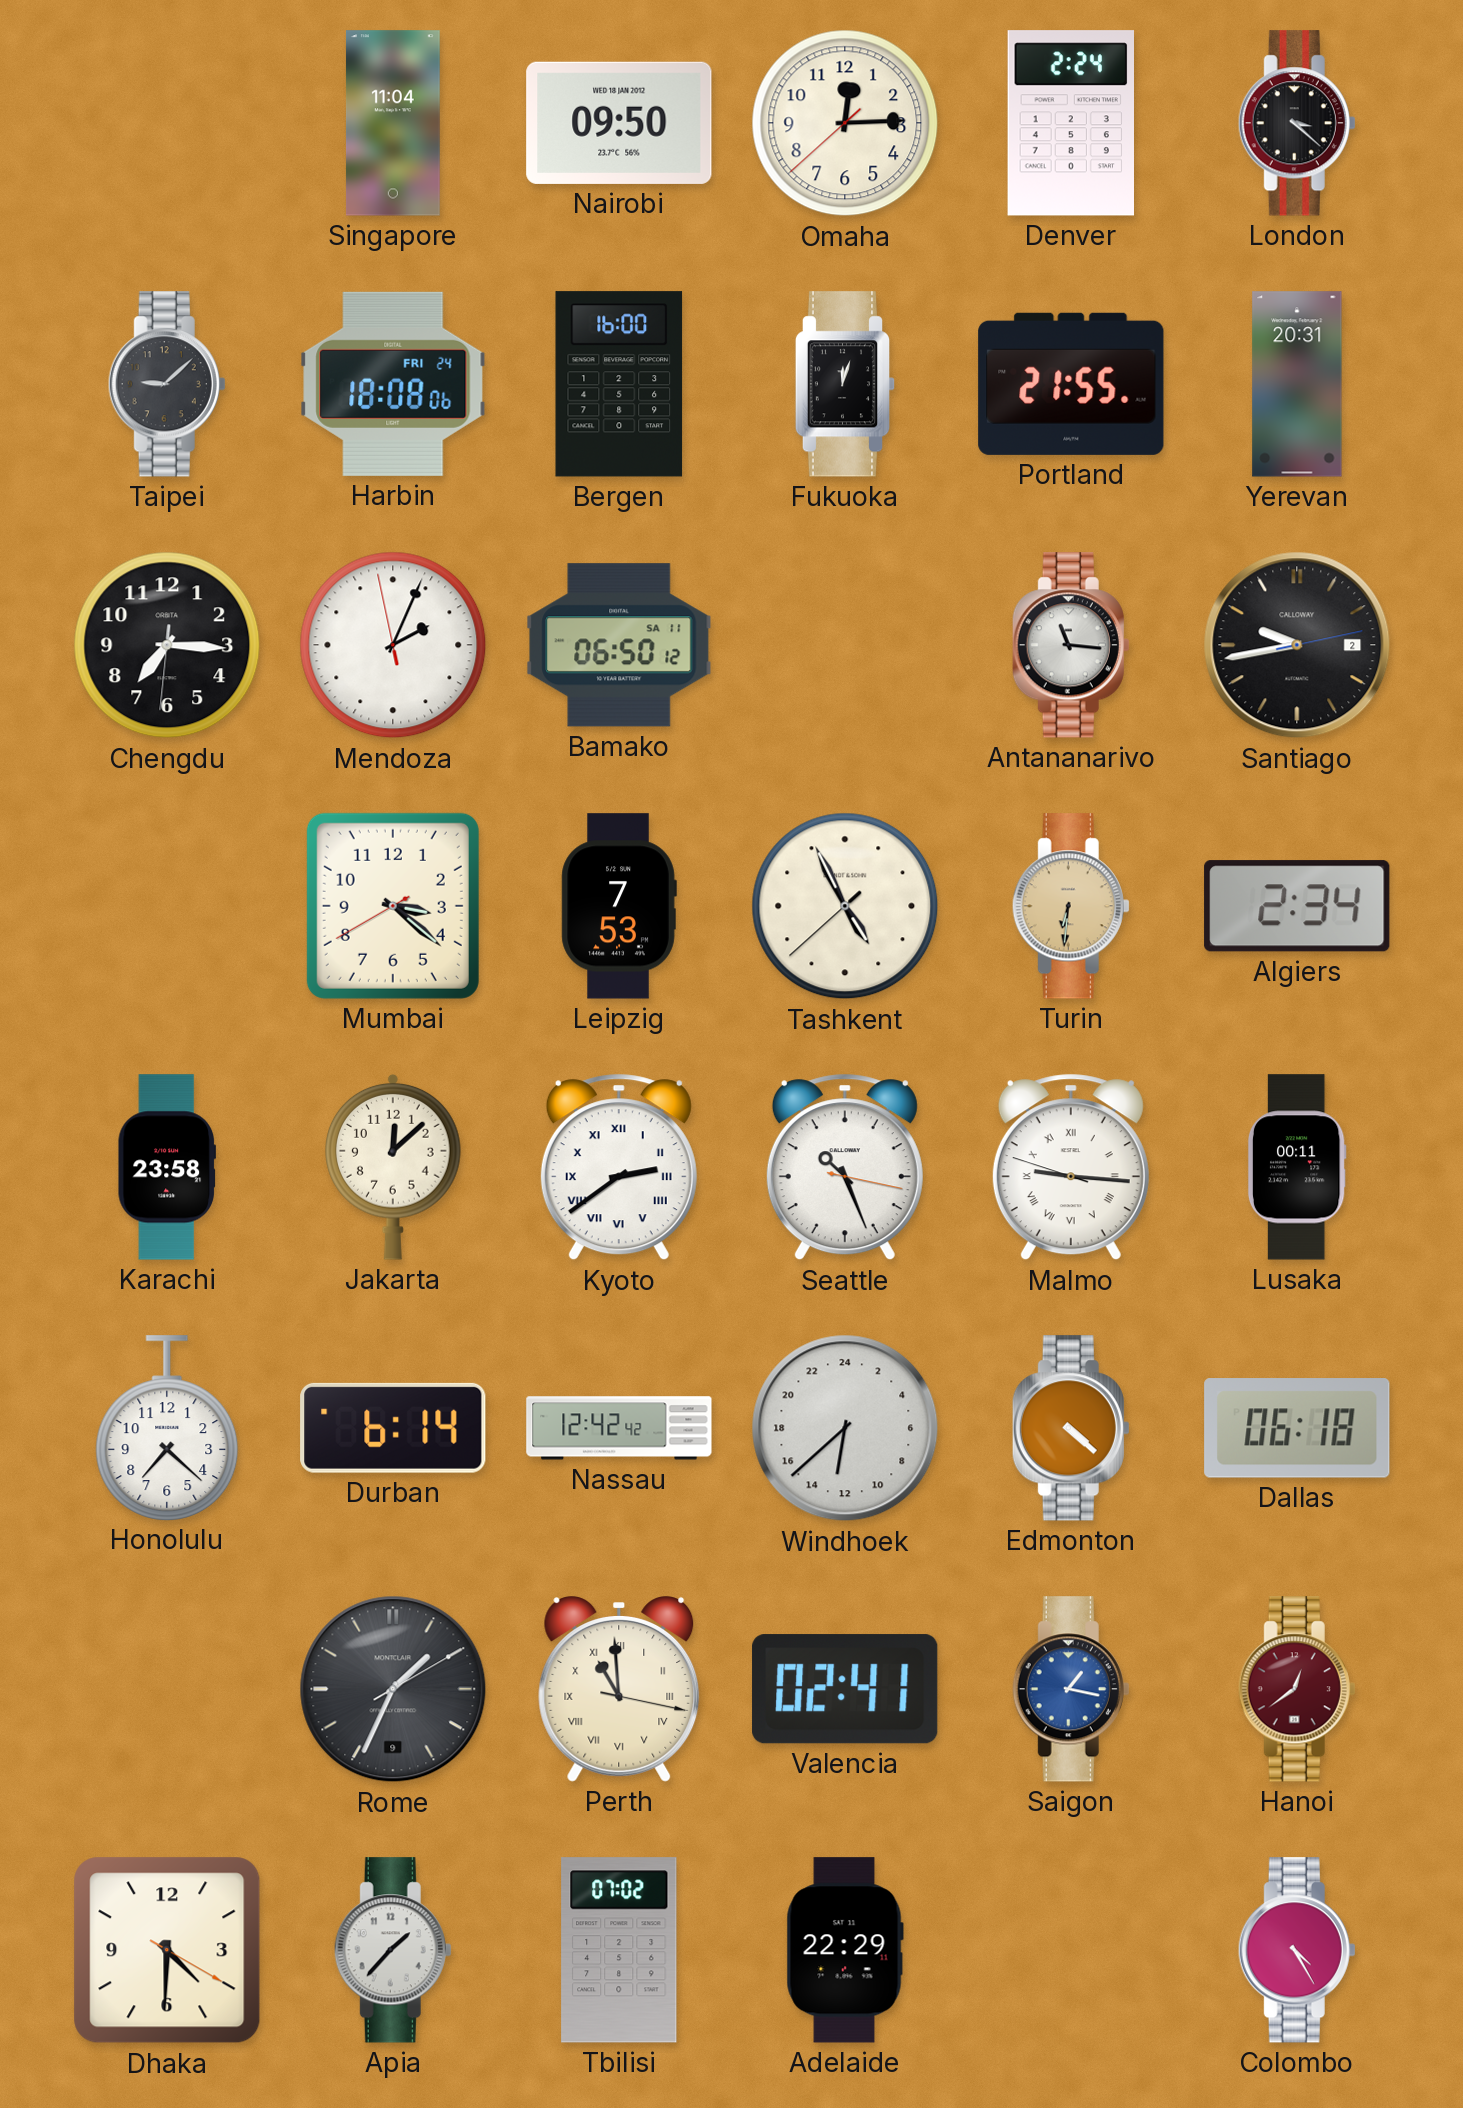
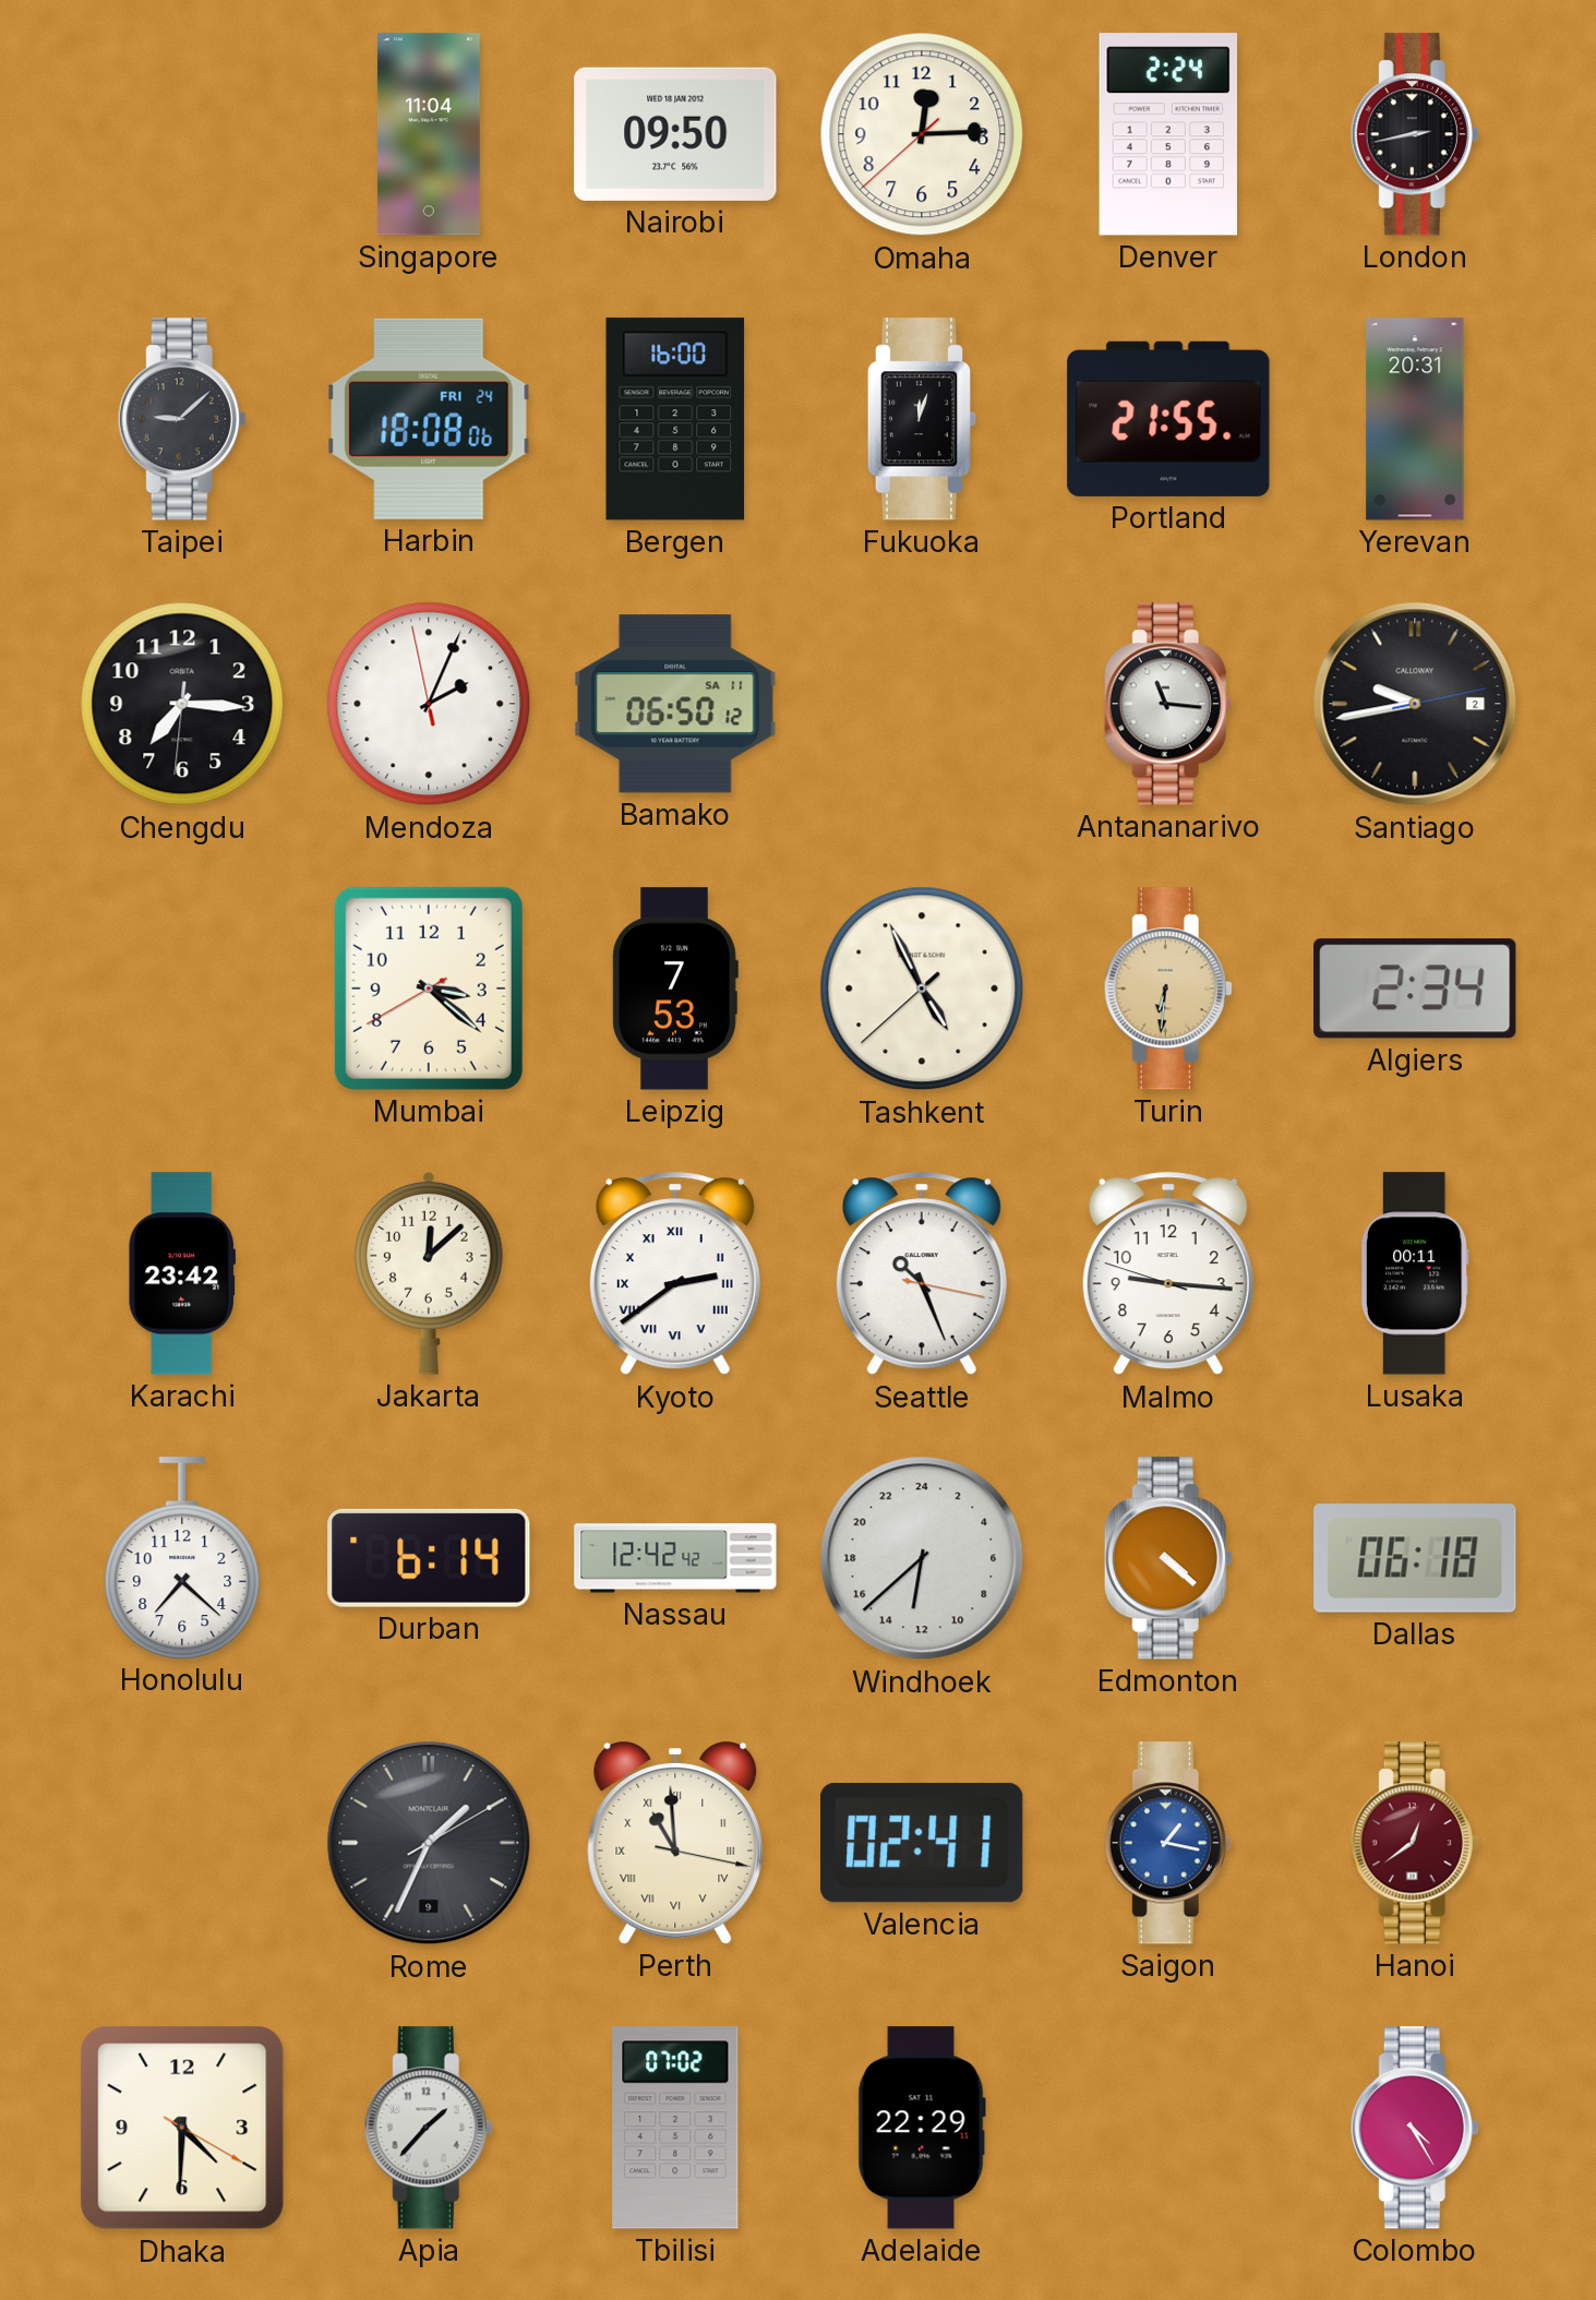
London: 3:22 -> 2:43
Karachi: 23:58 -> 23:42
Malmo numerals: Roman -> Arabic
